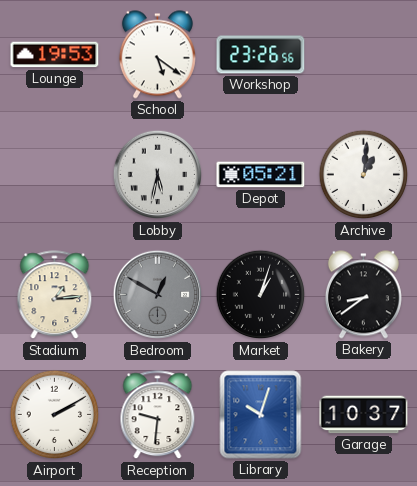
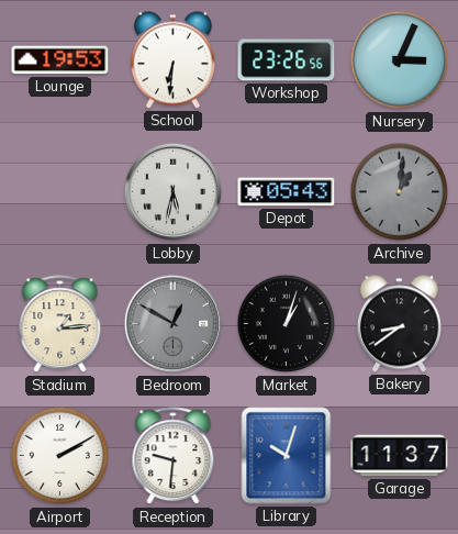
School: 5:21 -> 6:31
Nursery: none -> 3:04
Depot: 05:21 -> 05:43
Archive dial: white -> grey
Garage: 10:37 -> 11:37
